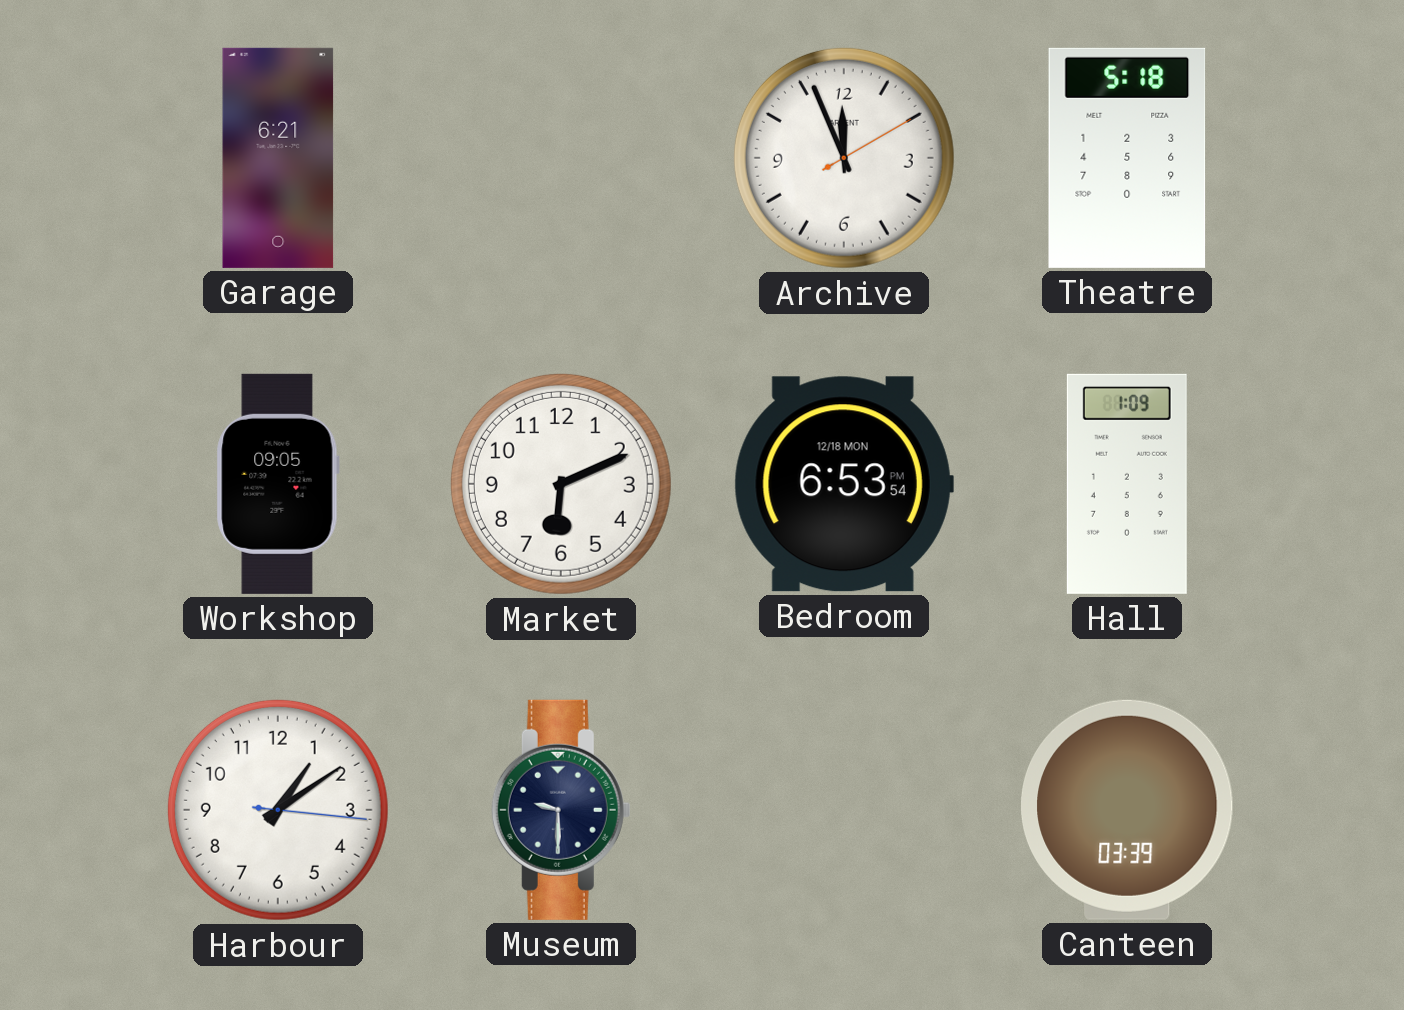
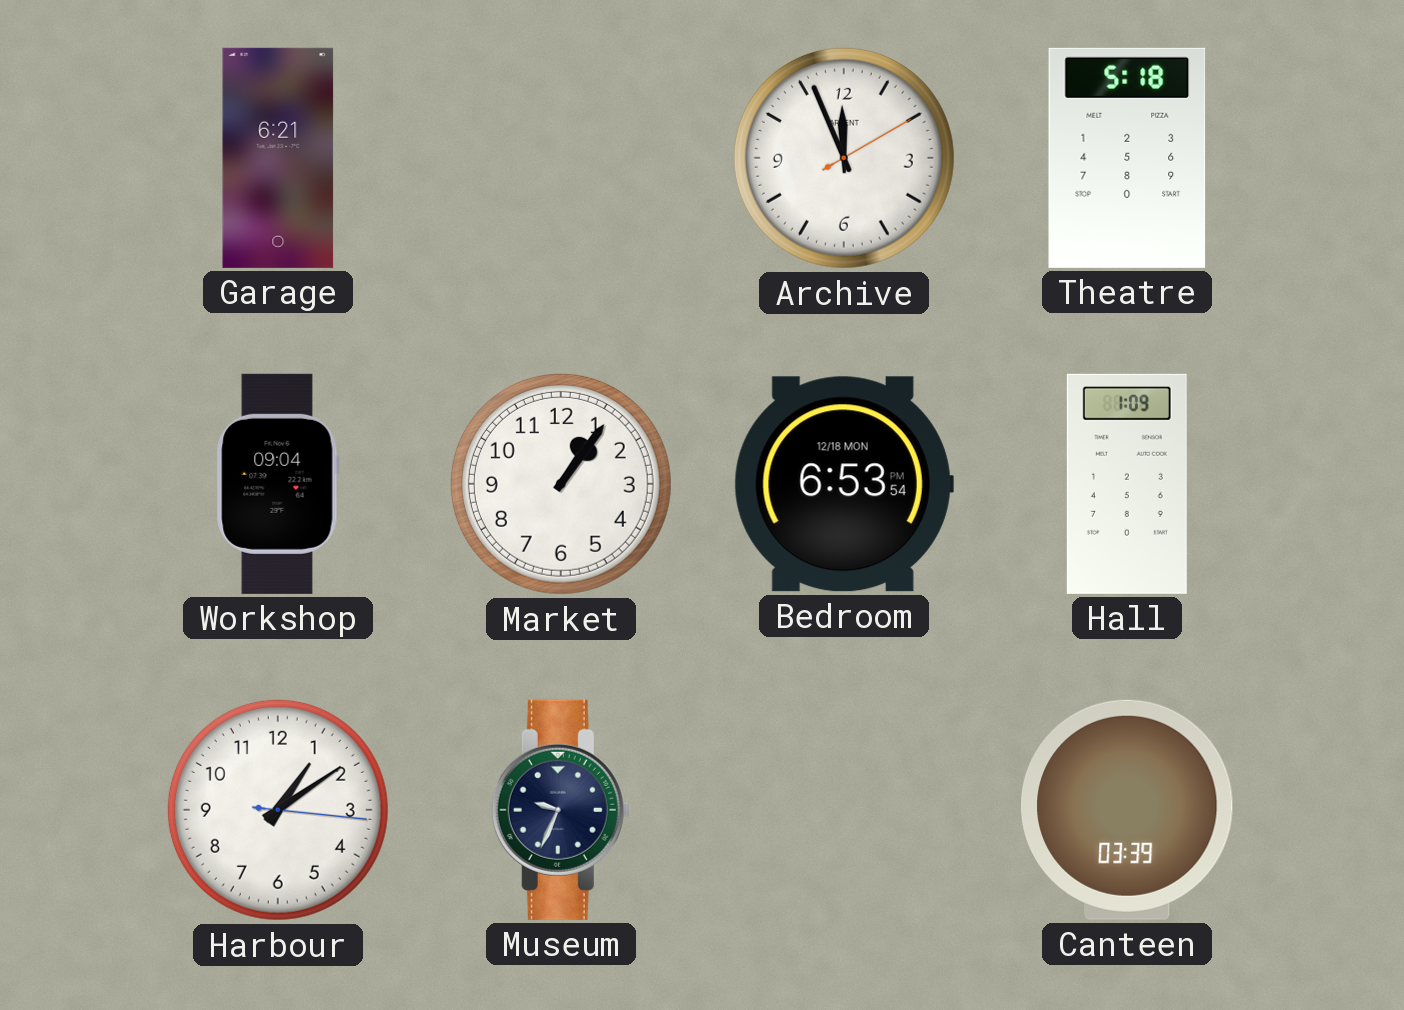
Workshop: 09:05 -> 09:04
Market: 6:11 -> 1:06
Museum: 9:30 -> 9:34
